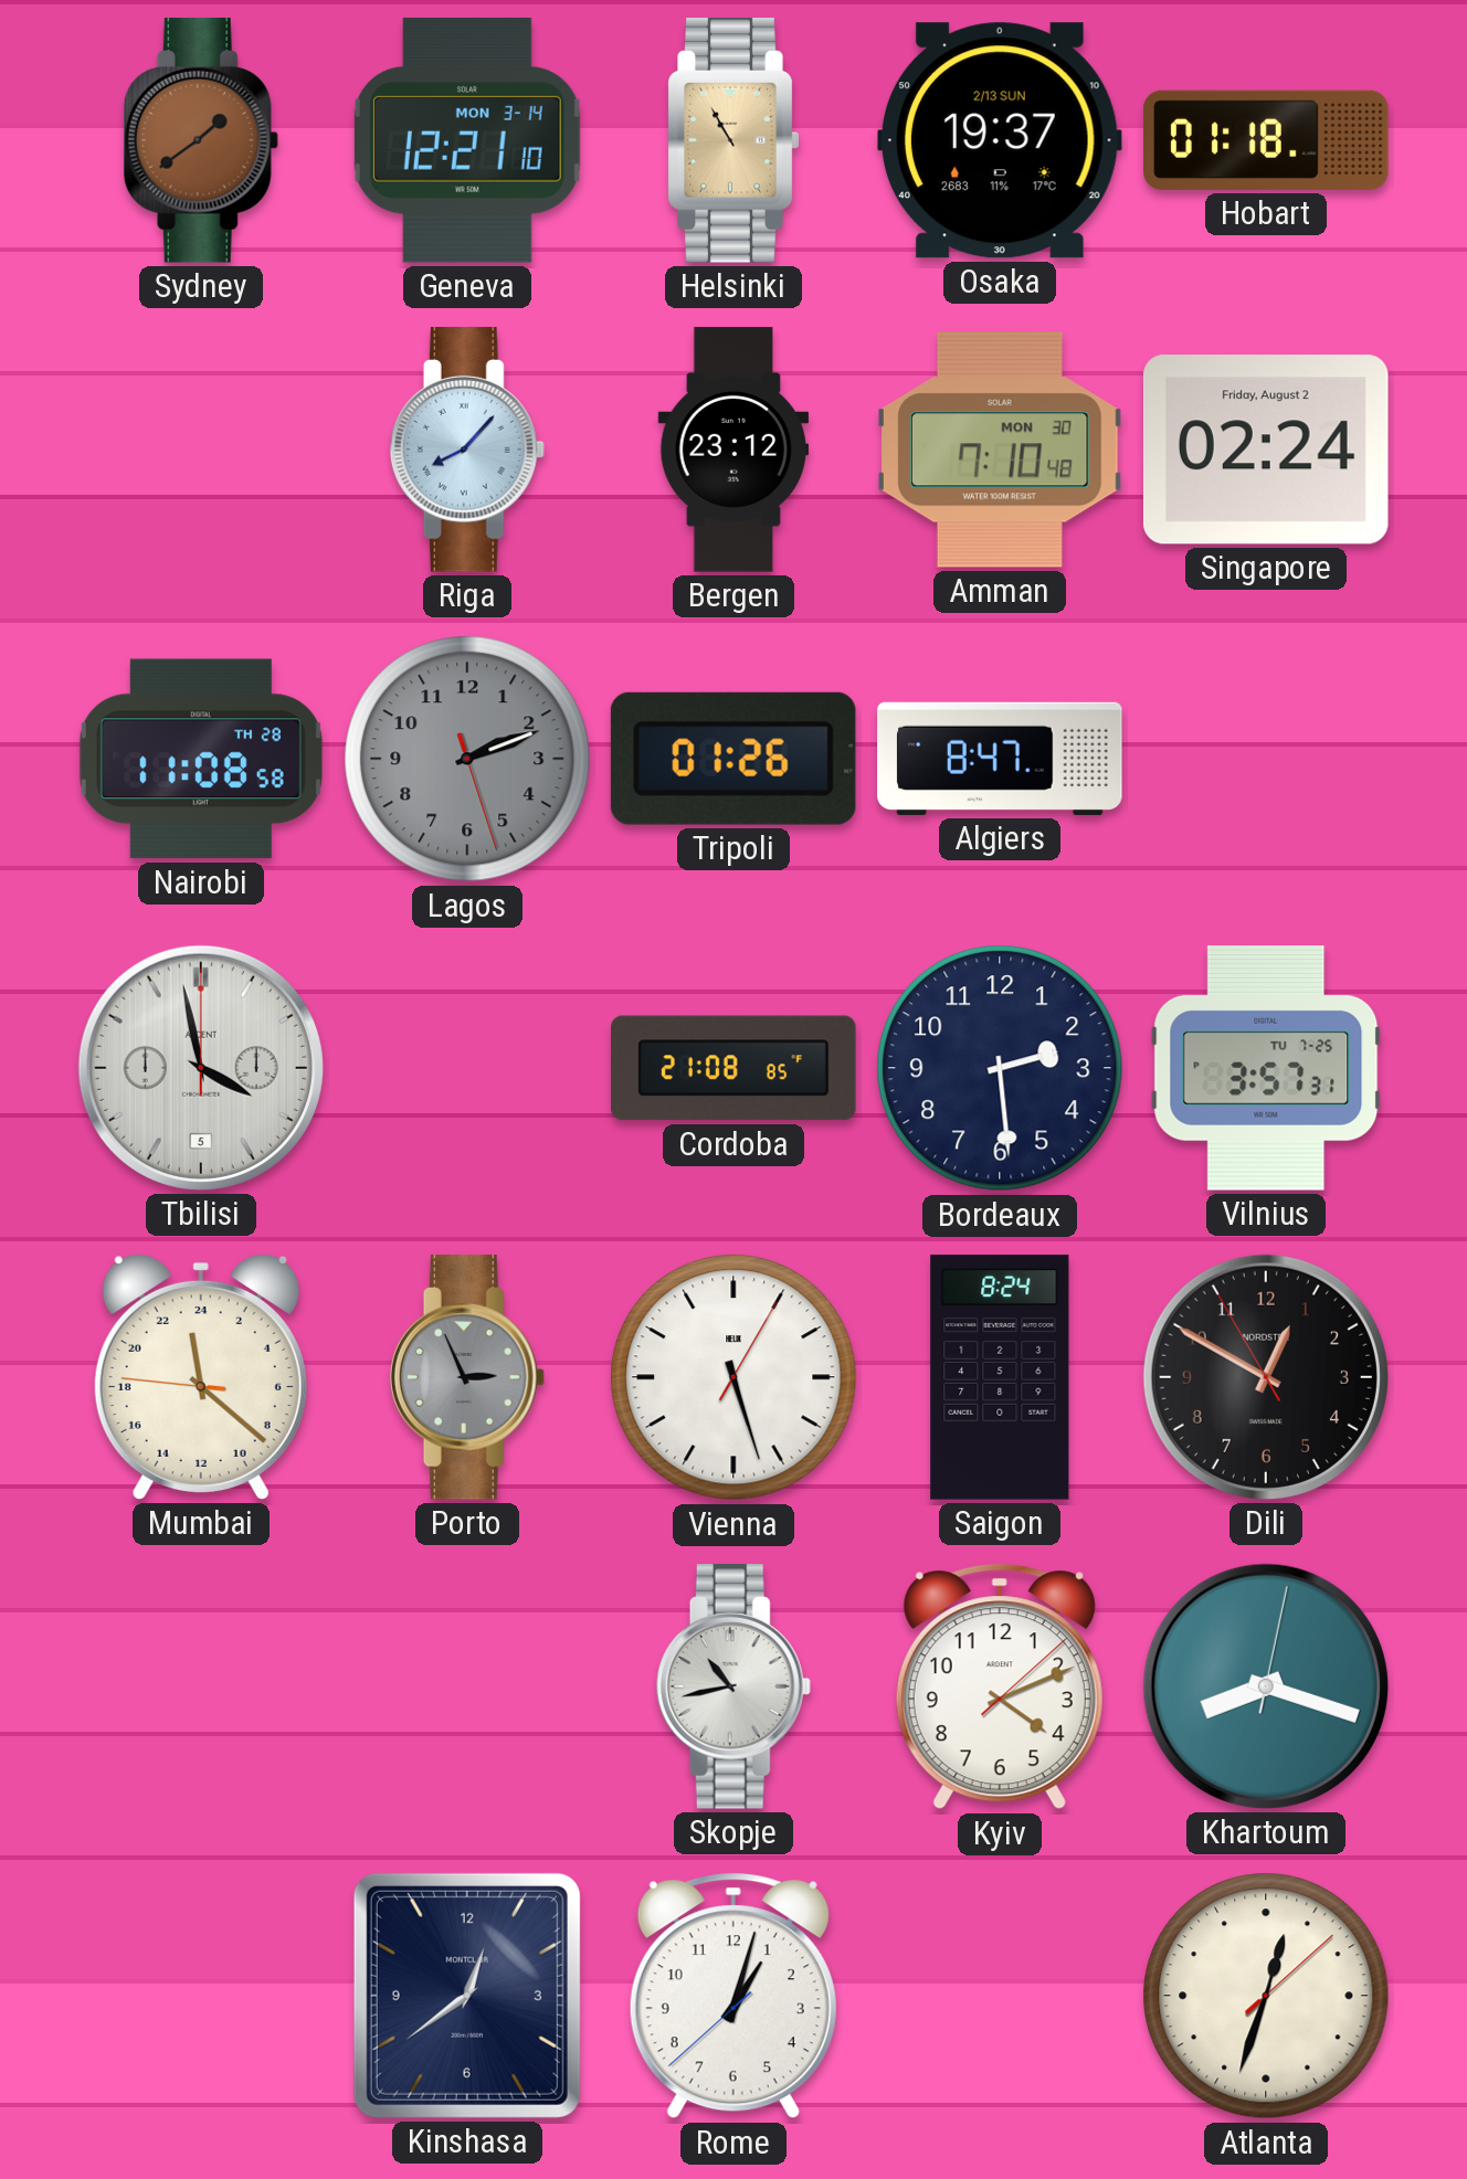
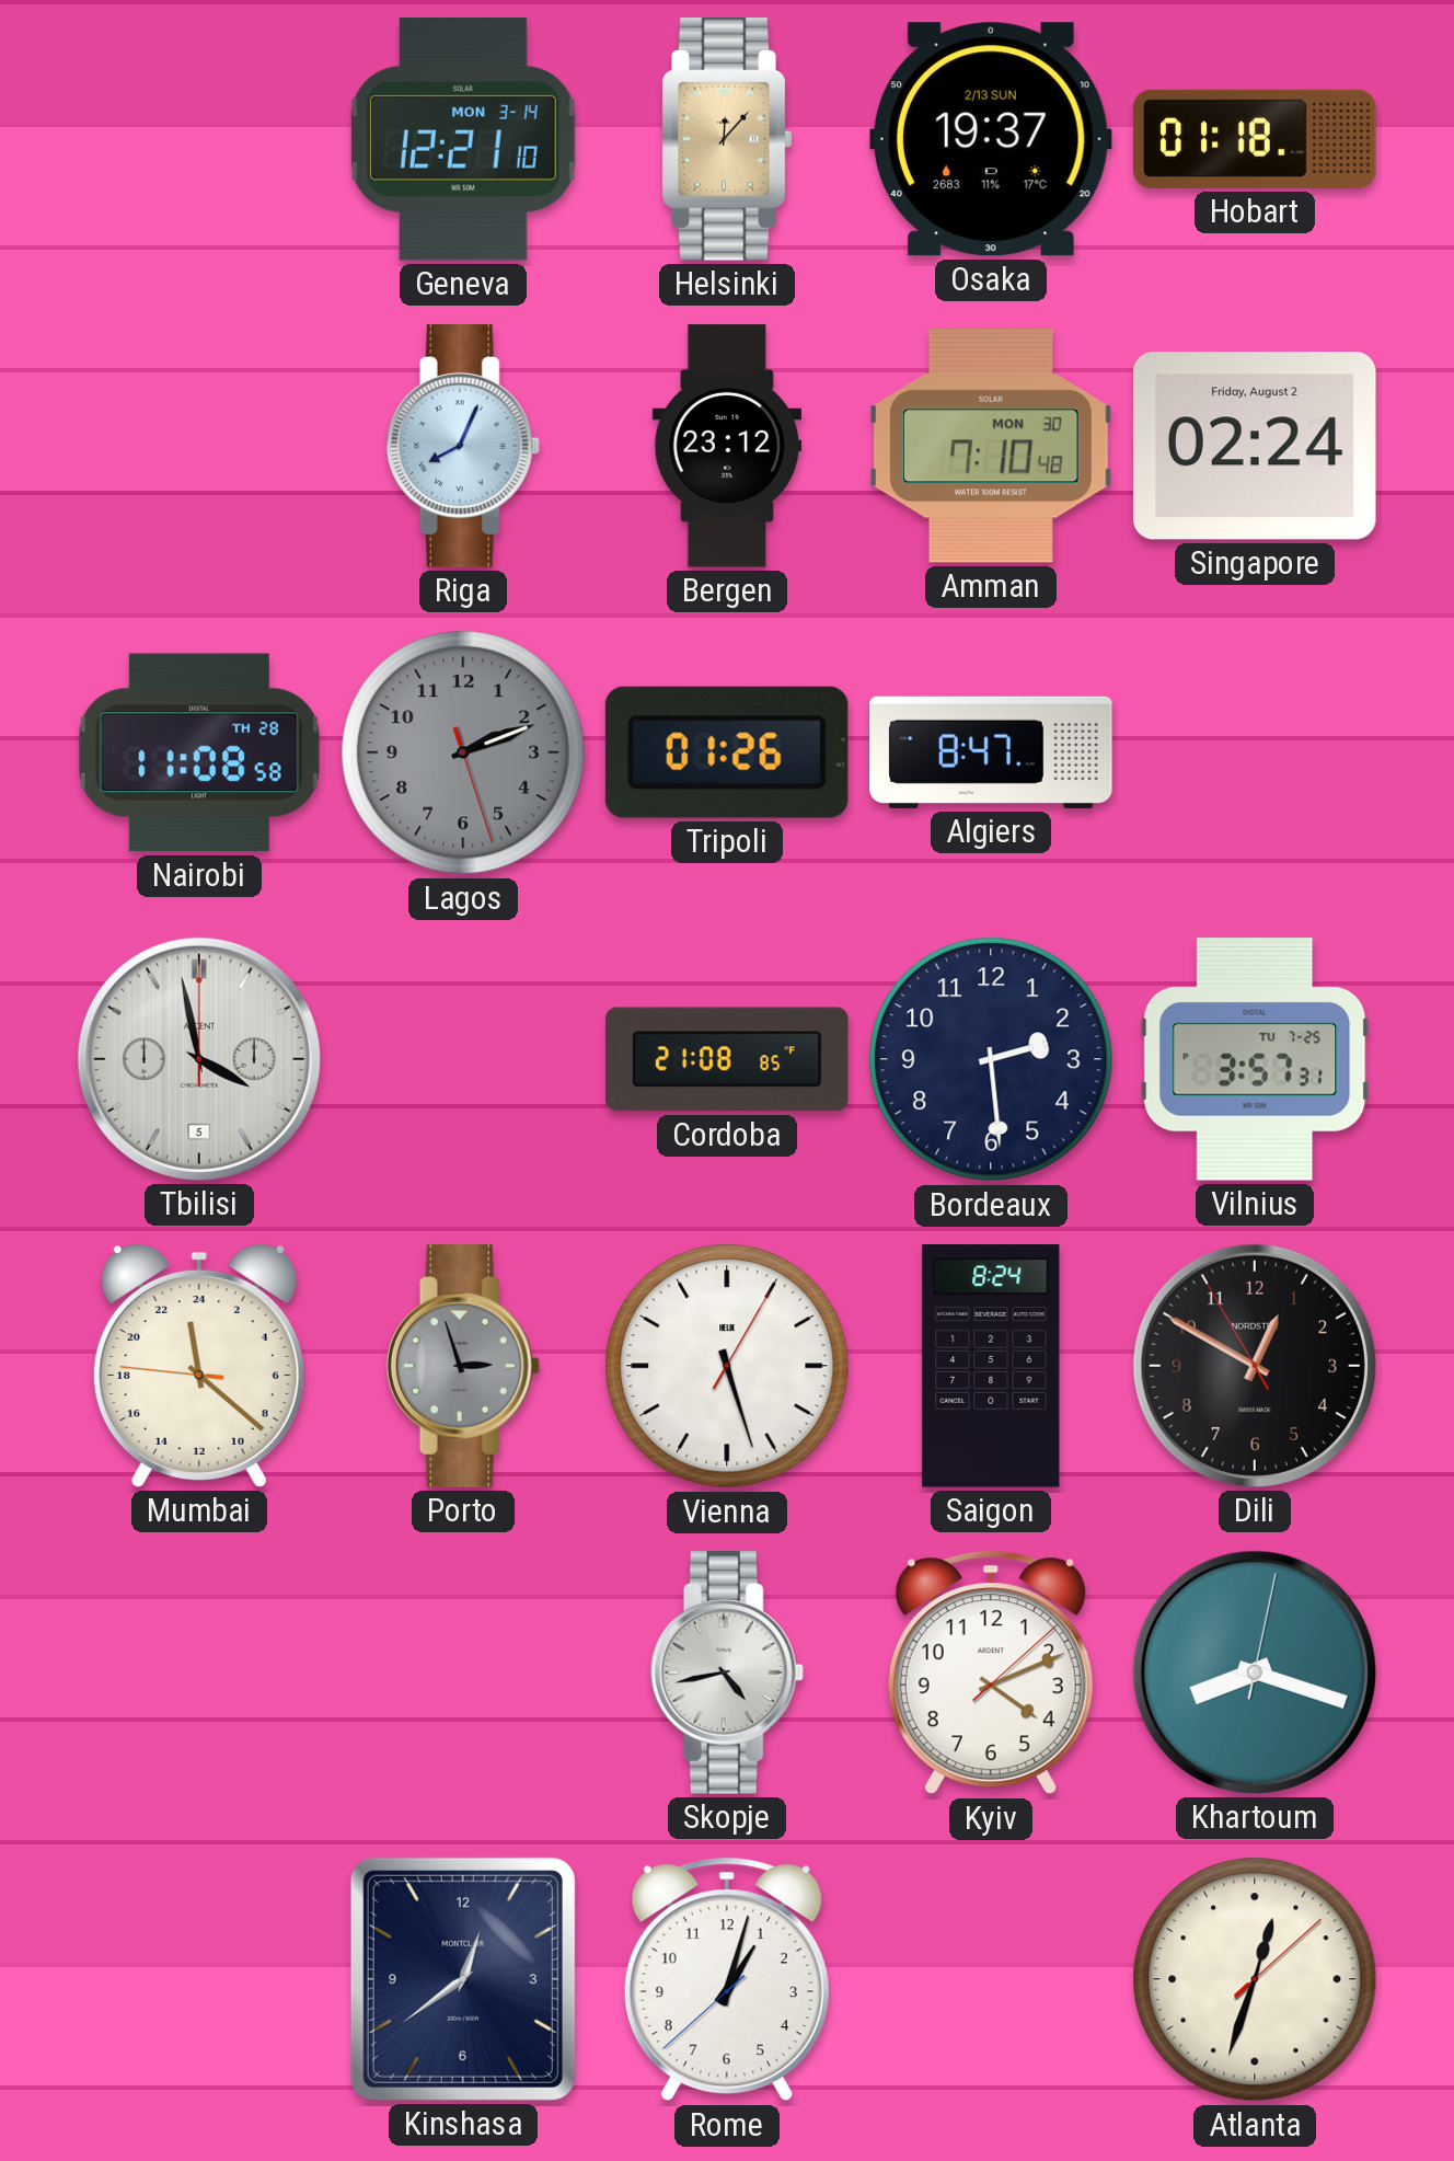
Sydney: 1:39 -> none
Helsinki: 10:55 -> 12:07
Riga: 8:07 -> 8:04
Porto: 2:56 -> 2:57
Skopje: 10:43 -> 4:43
